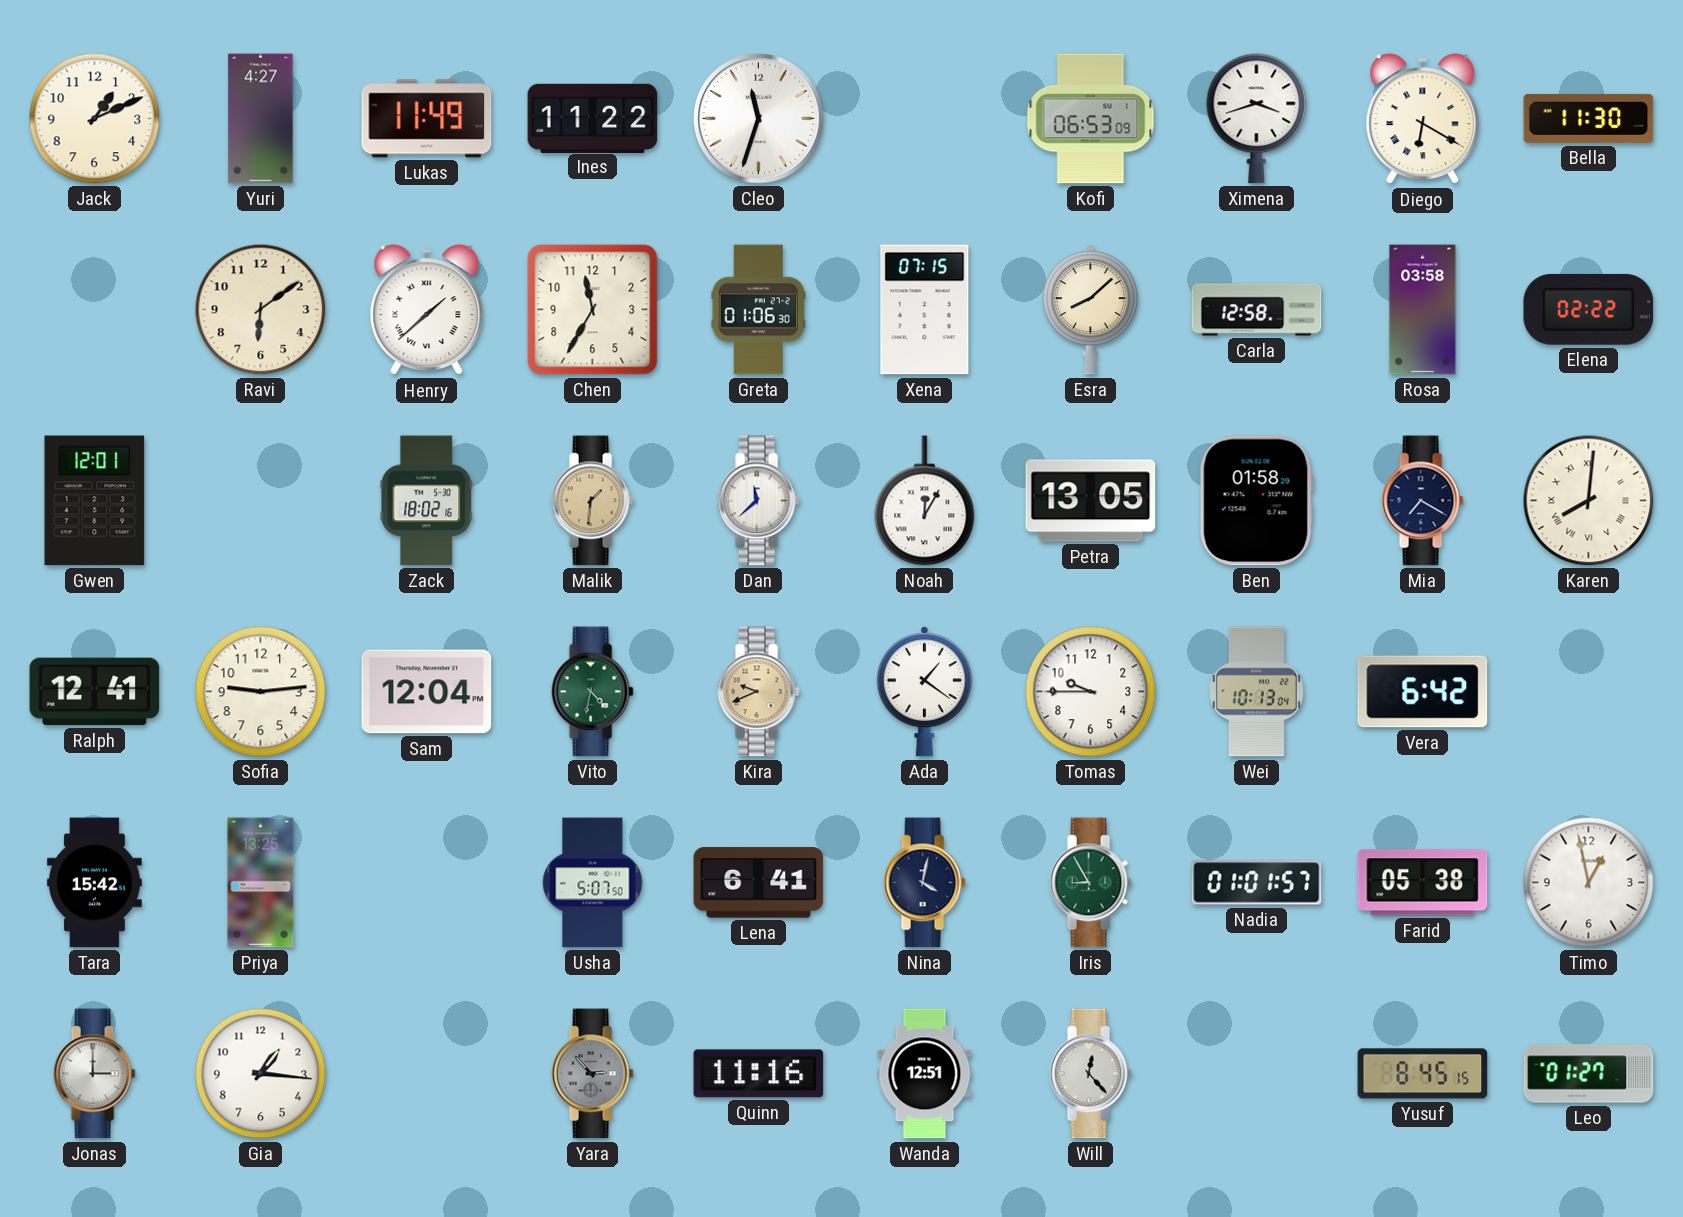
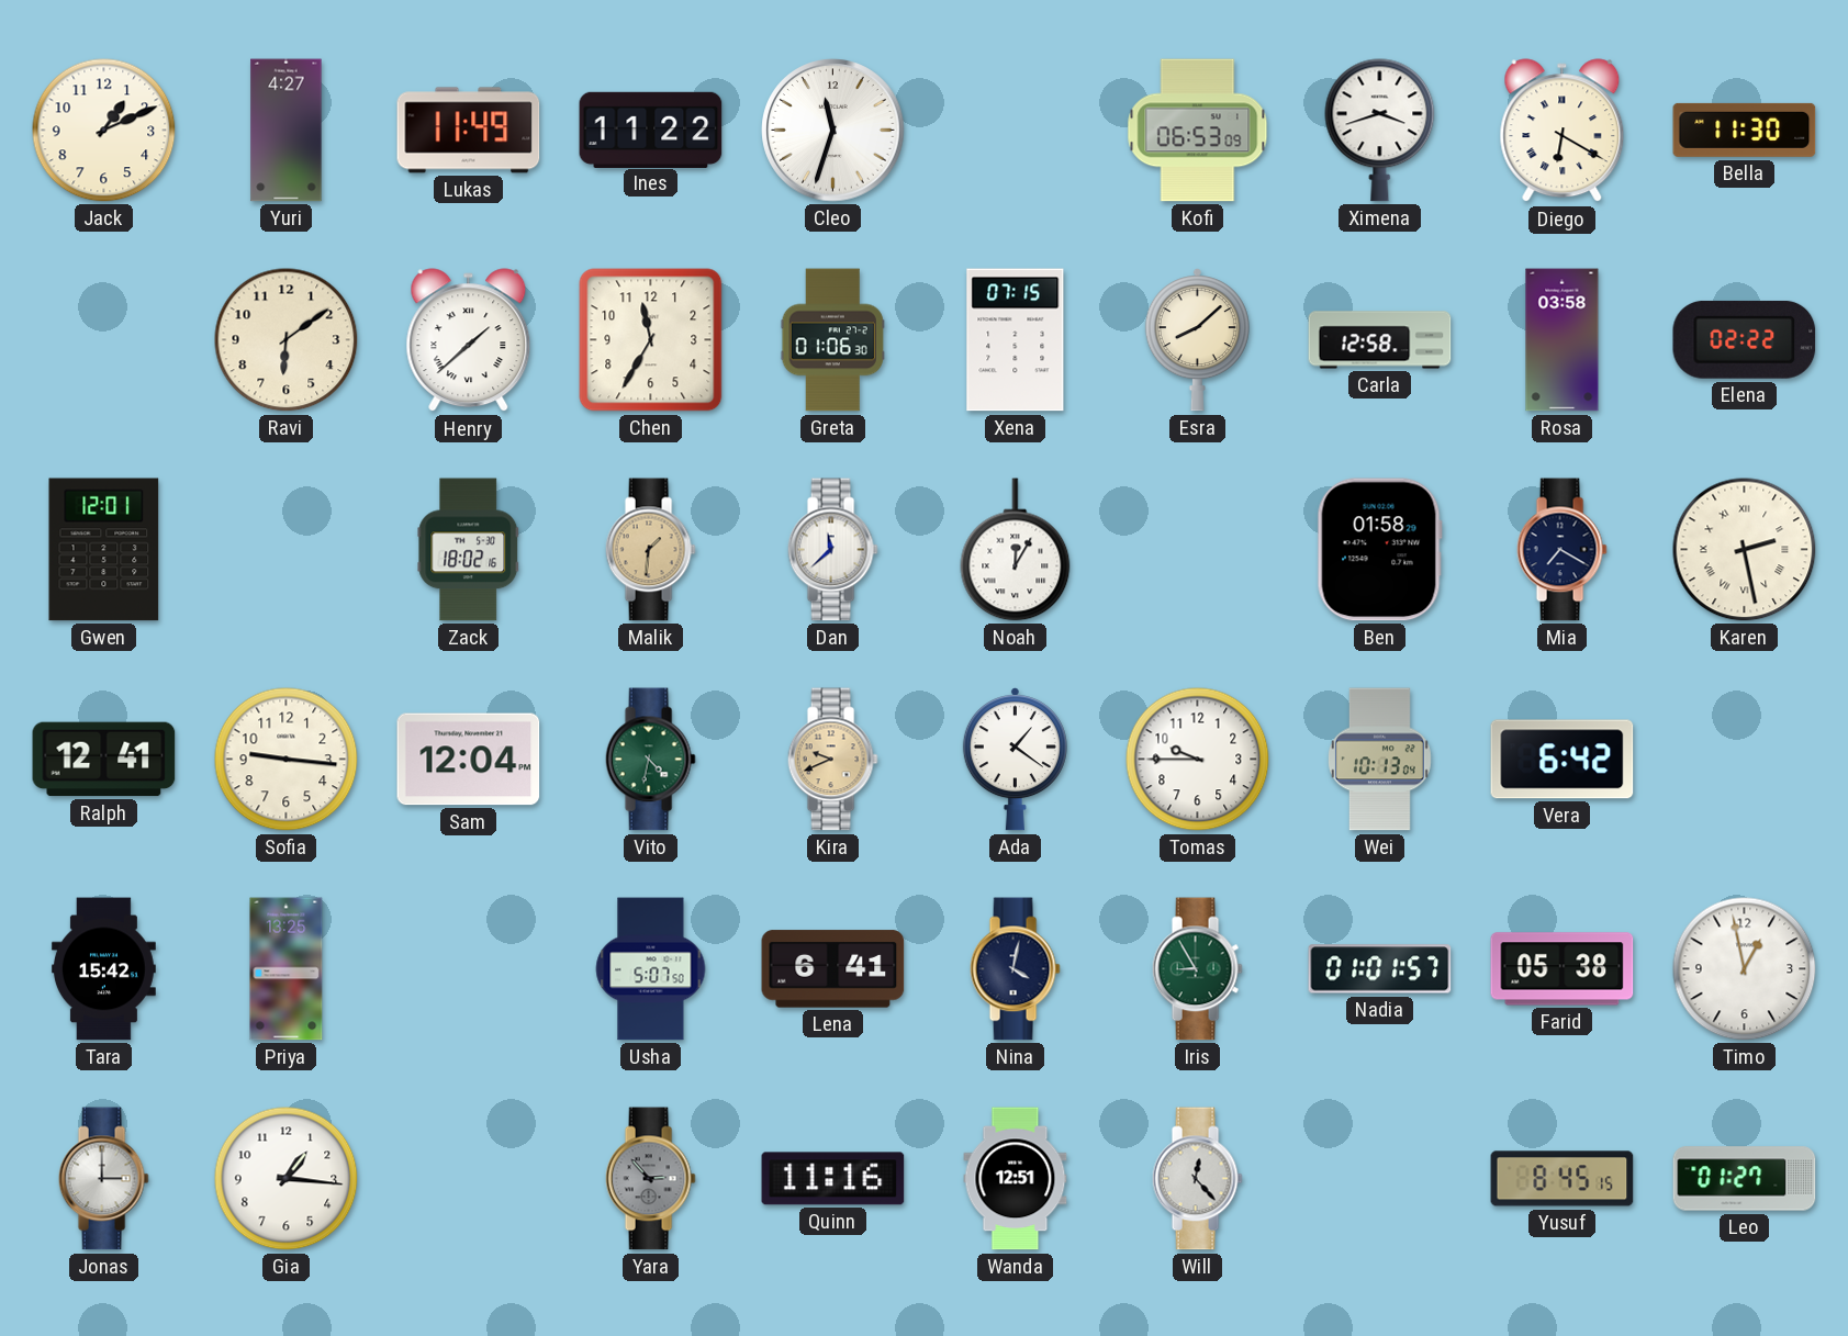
Petra: 13:05 -> none
Karen: 8:01 -> 2:28
Sofia: 9:14 -> 9:16
